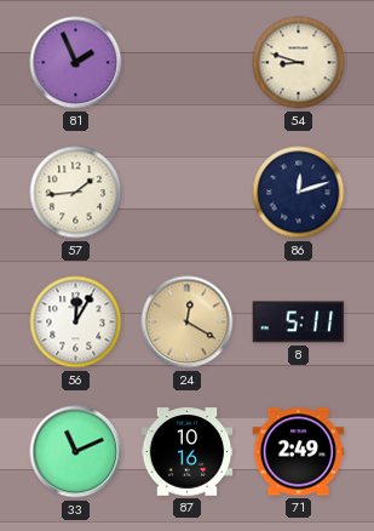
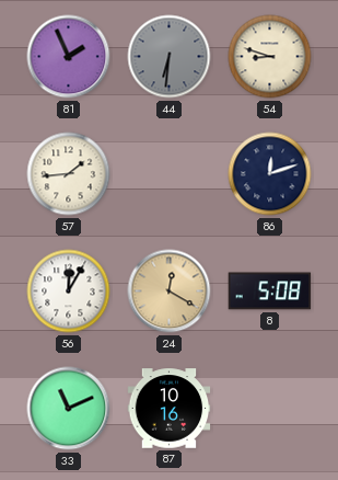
44: none -> 6:31
8: 5:11 -> 5:08
71: 2:49 -> none
